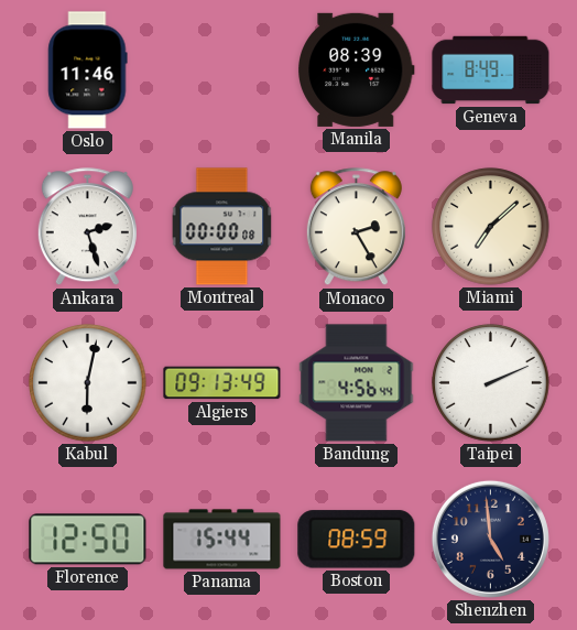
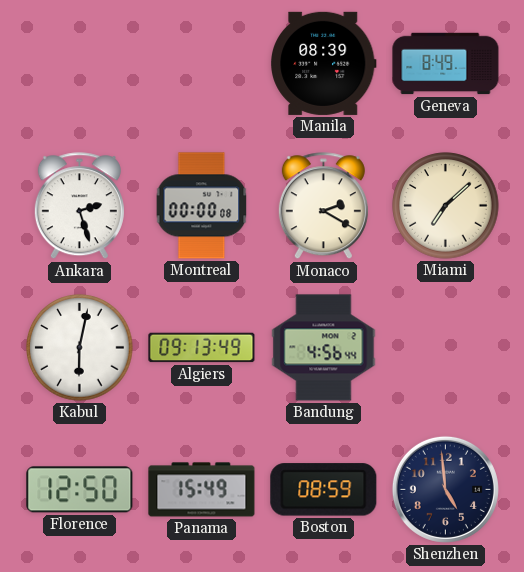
Oslo: 11:46 -> none
Monaco: 2:25 -> 2:20
Taipei: 2:11 -> none
Panama: 15:44 -> 15:49
